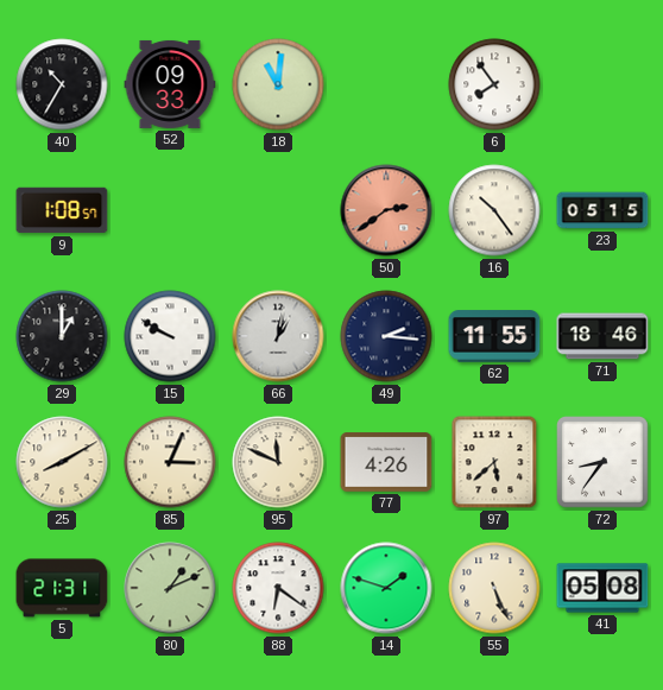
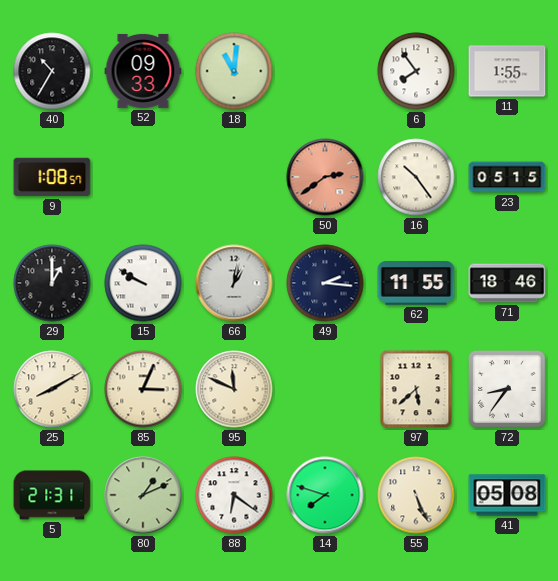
11: none -> 1:55
77: 4:26 -> none
14: 1:48 -> 7:48
